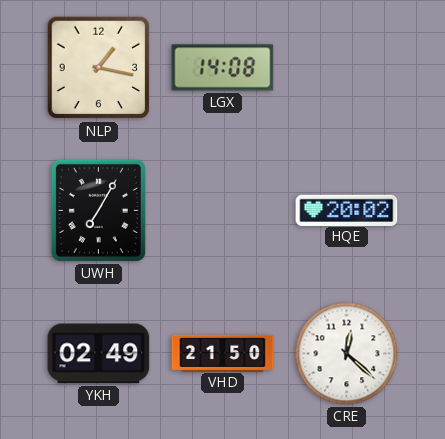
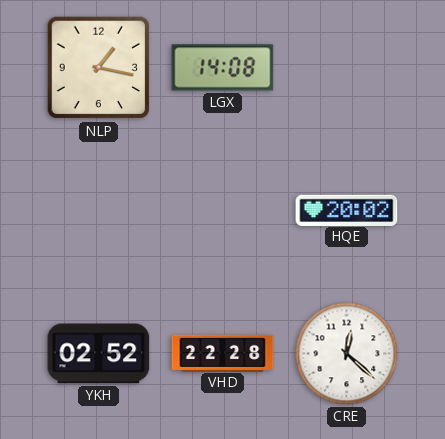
UWH: 7:05 -> none
YKH: 02:49 -> 02:52
VHD: 21:50 -> 22:28
